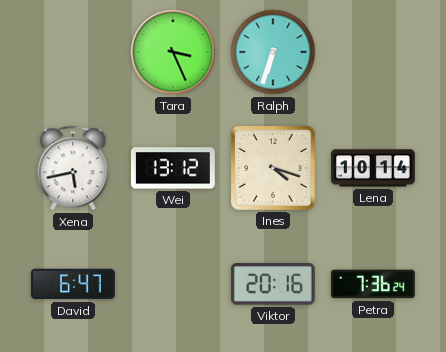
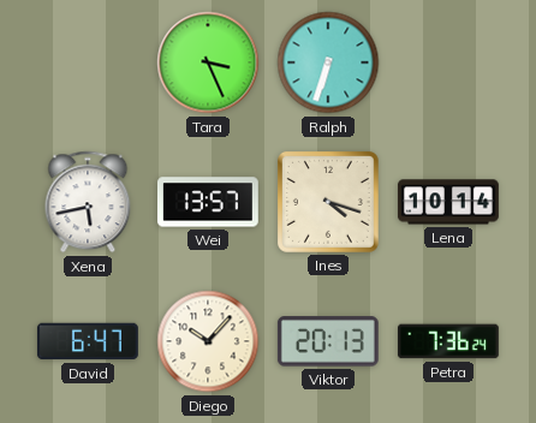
Wei: 13:12 -> 13:57
Diego: none -> 10:07
Viktor: 20:16 -> 20:13
